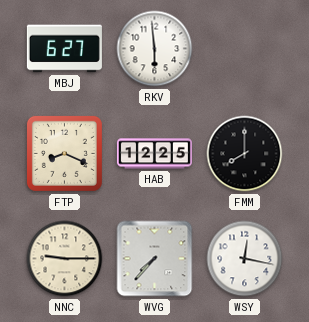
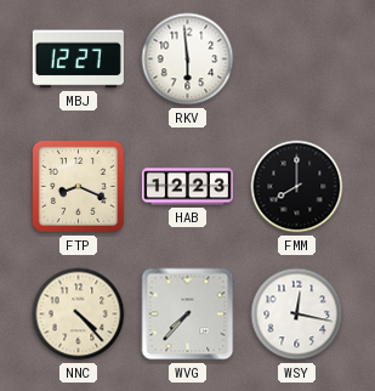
MBJ: 6:27 -> 12:27
HAB: 12:25 -> 12:23
NNC: 9:15 -> 4:23
